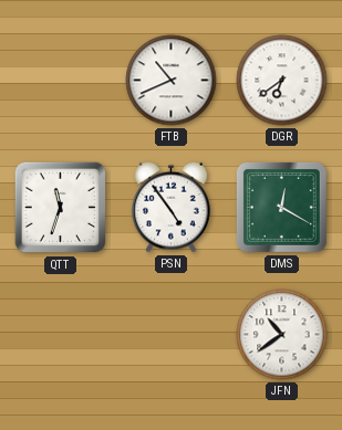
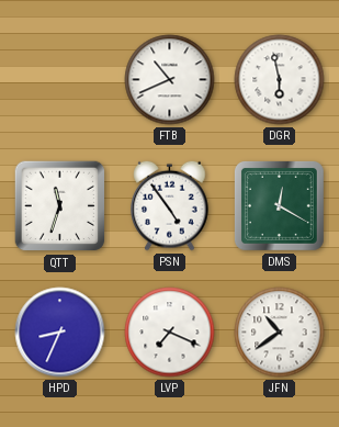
DGR: 6:39 -> 5:58
HPD: none -> 8:34
LVP: none -> 7:19
